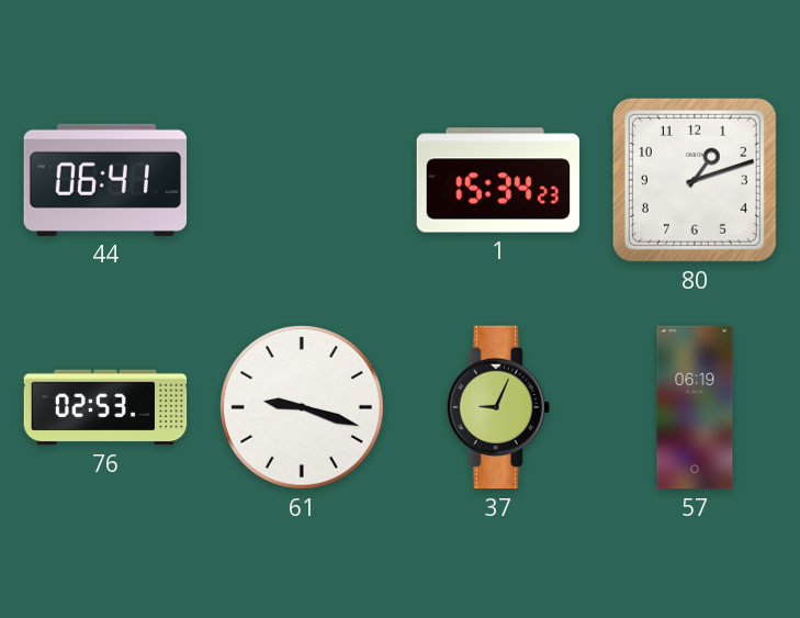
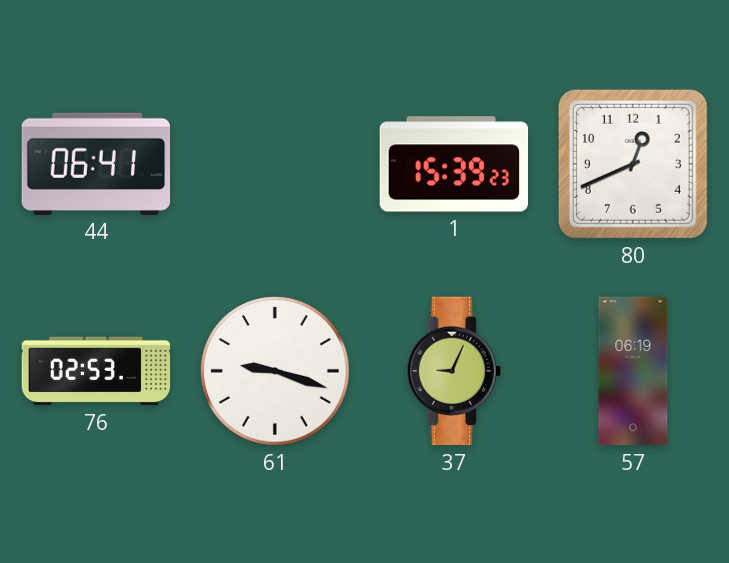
1: 15:34 -> 15:39
80: 1:12 -> 12:41
